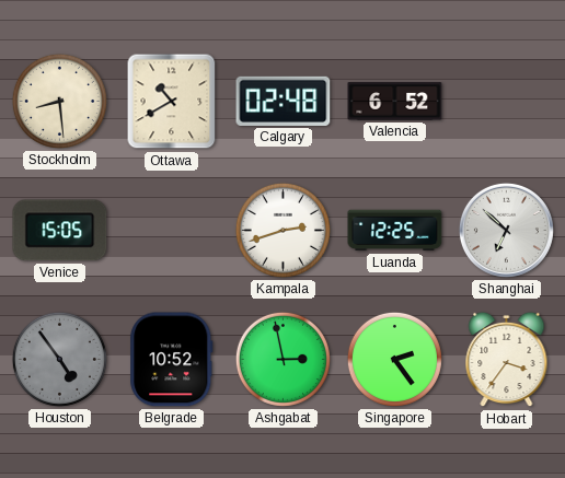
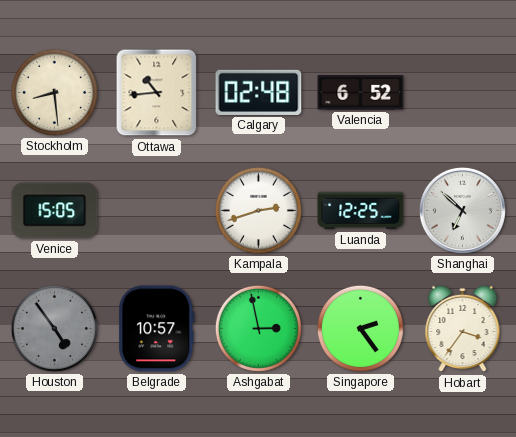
Ottawa: 10:40 -> 10:44
Belgrade: 10:52 -> 10:57
